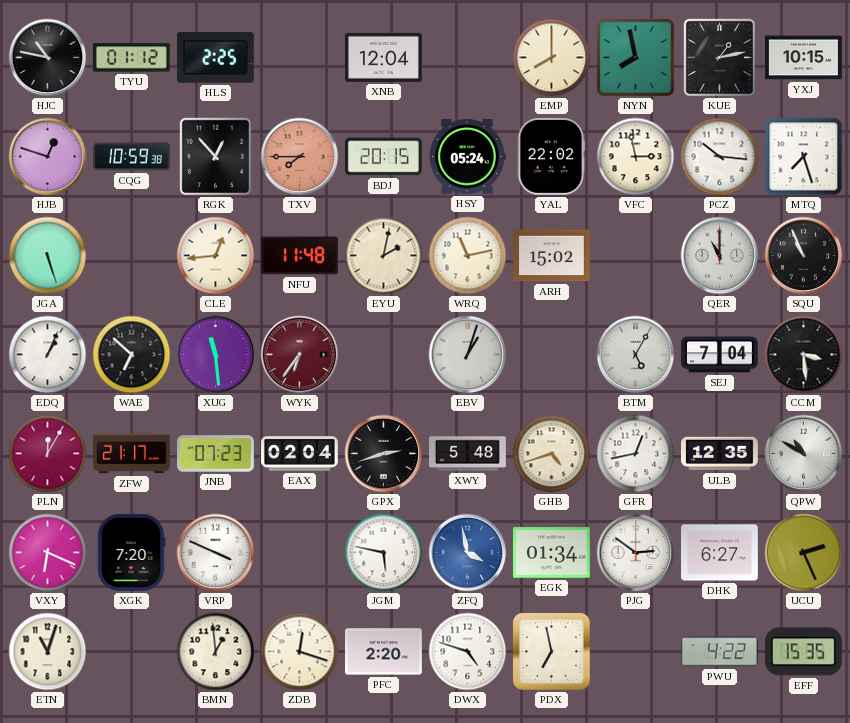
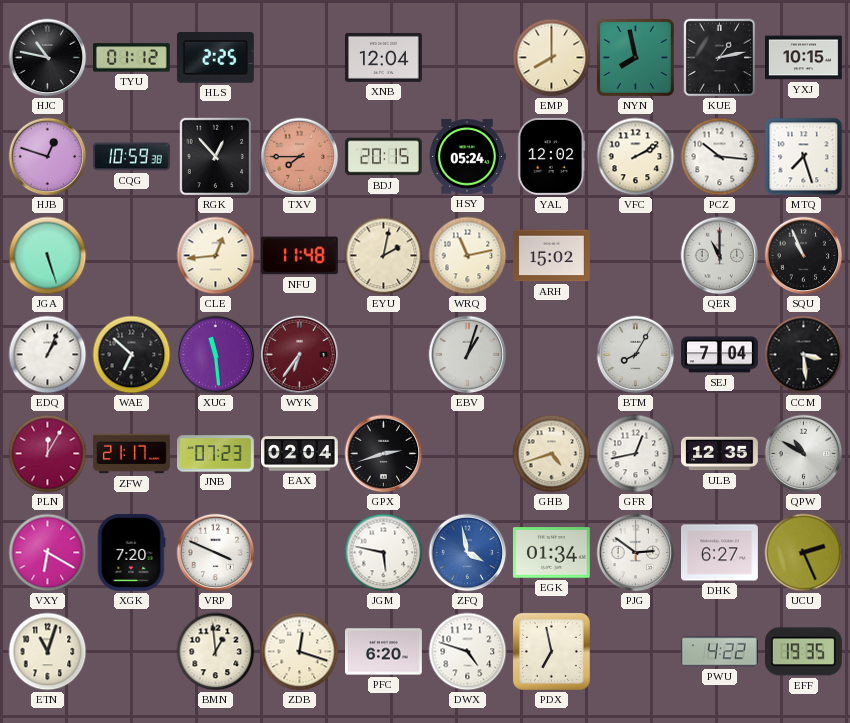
YAL: 22:02 -> 12:02
VFC: 2:58 -> 2:10
BTM: 5:05 -> 8:05
XWY: 5:48 -> none
VXY: 6:19 -> 6:20
PFC: 2:20 -> 6:20
EFF: 15:35 -> 19:35
